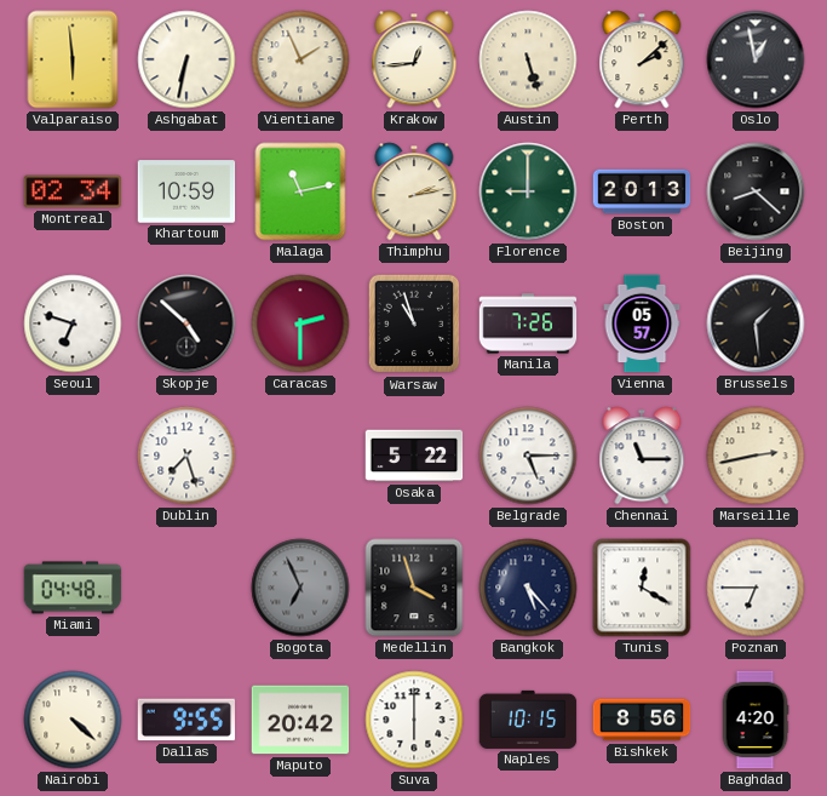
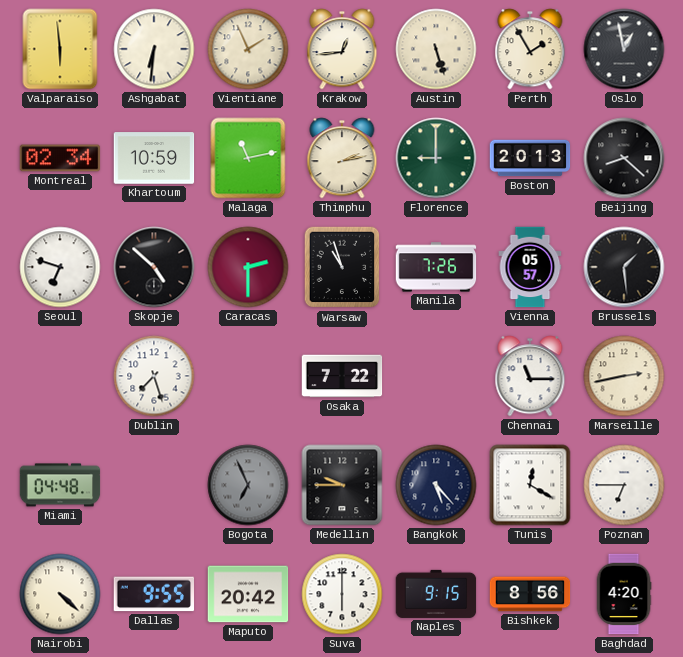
Ashgabat: 6:32 -> 6:31
Perth: 2:08 -> 1:55
Osaka: 5:22 -> 7:22
Belgrade: 5:15 -> none
Medellin: 3:57 -> 9:45
Naples: 10:15 -> 9:15
